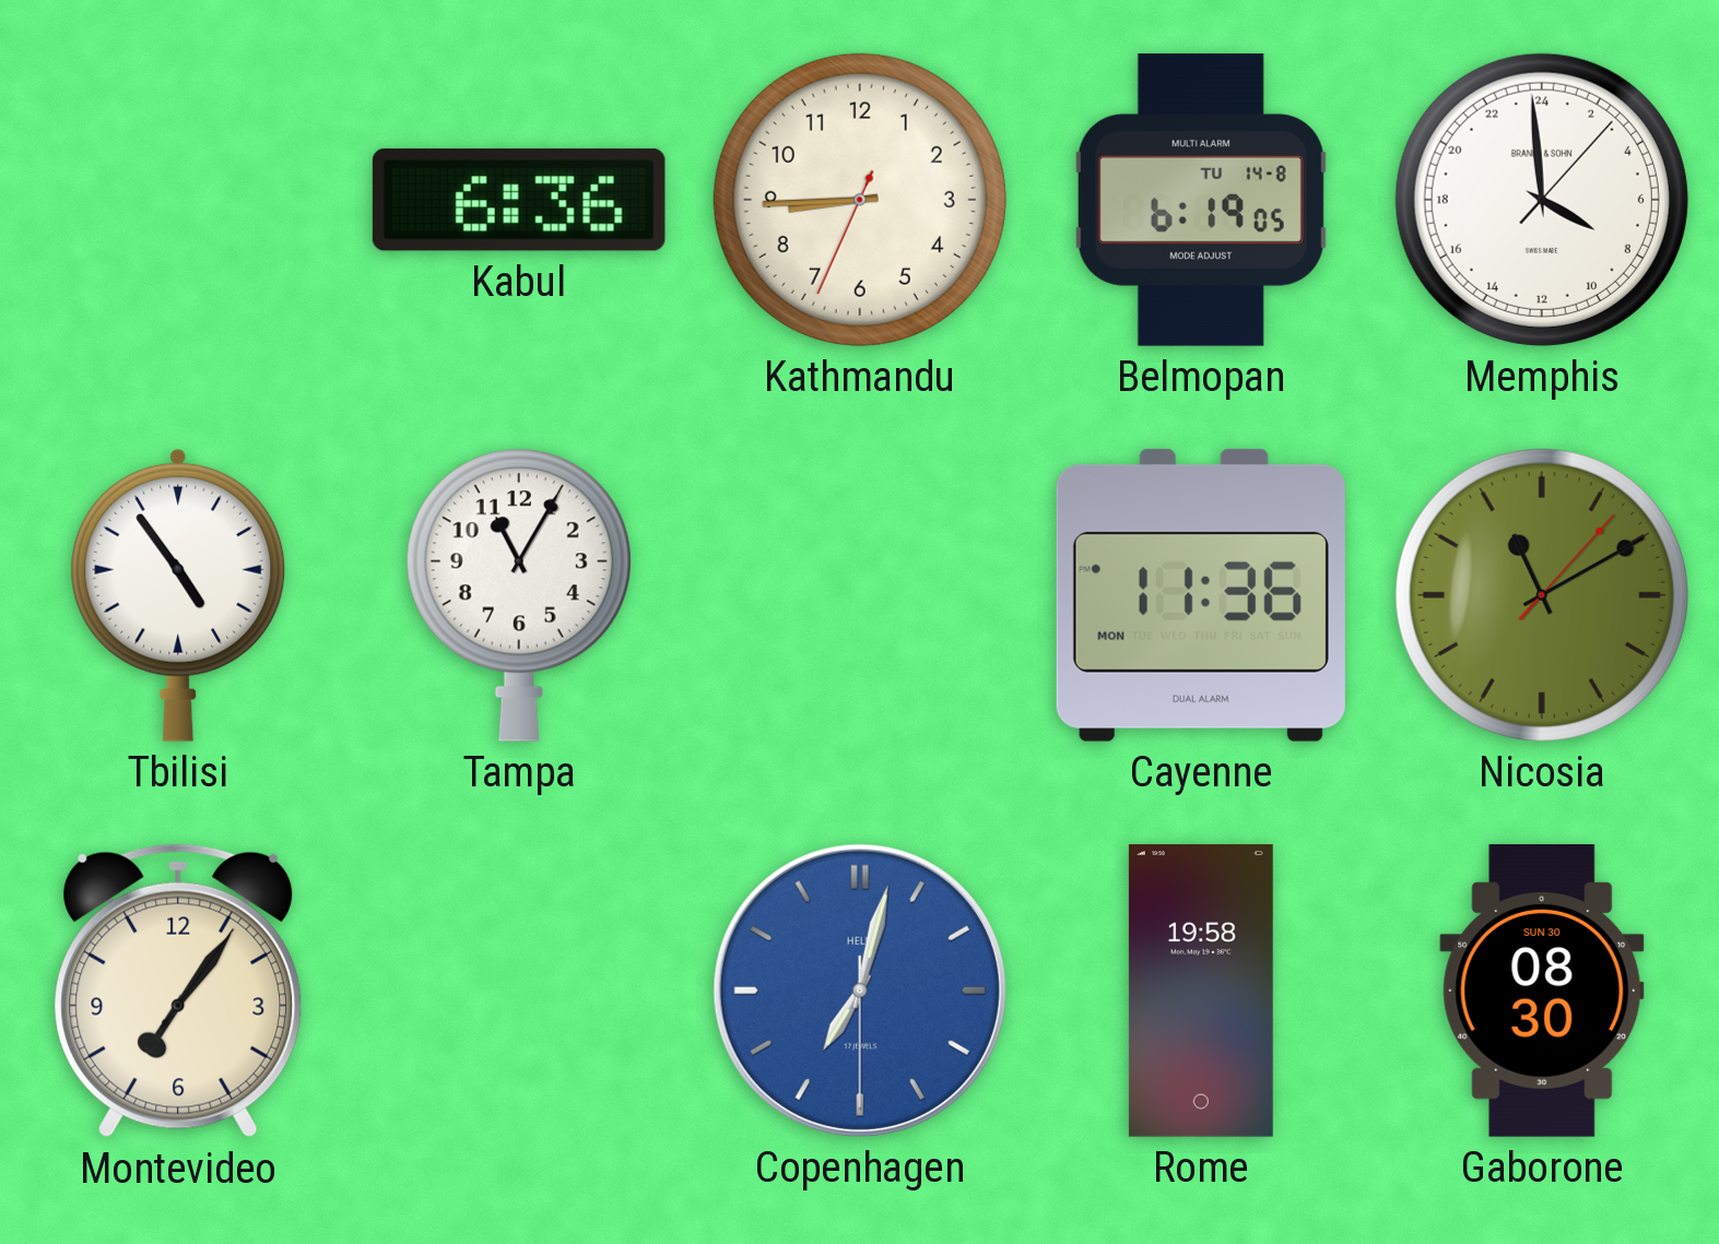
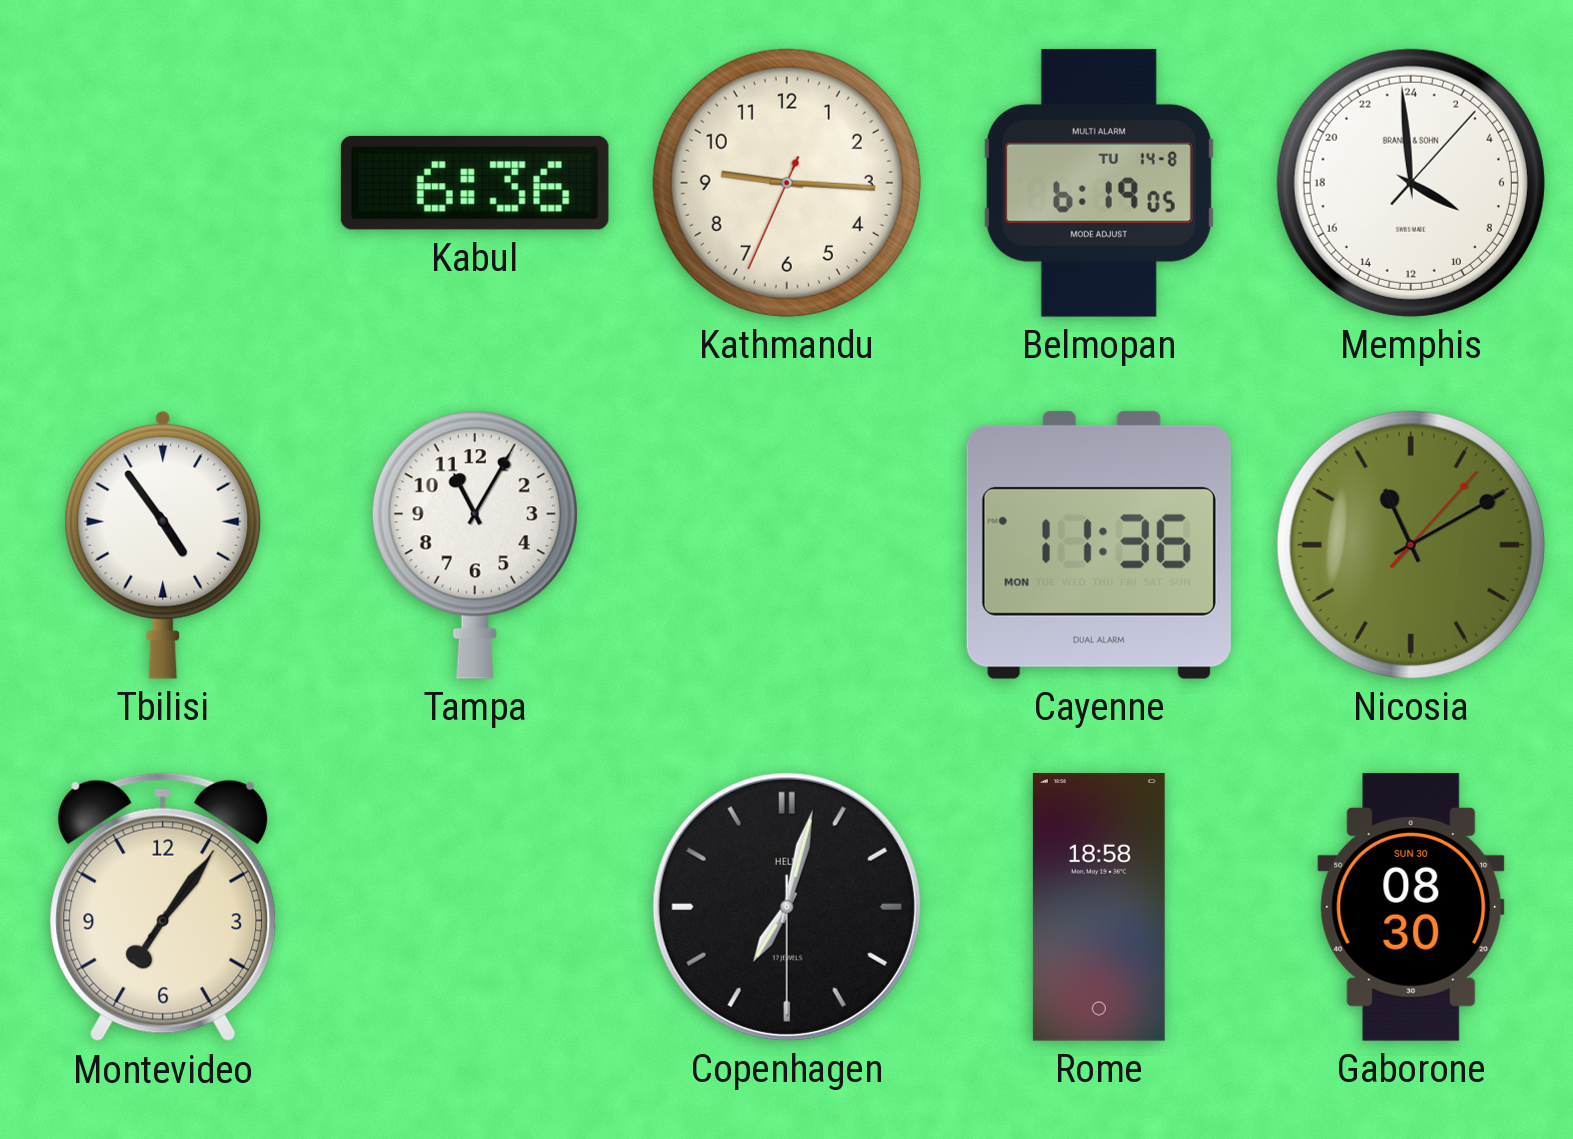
Kathmandu: 8:44 -> 9:15
Copenhagen dial: blue -> black
Rome: 19:58 -> 18:58
